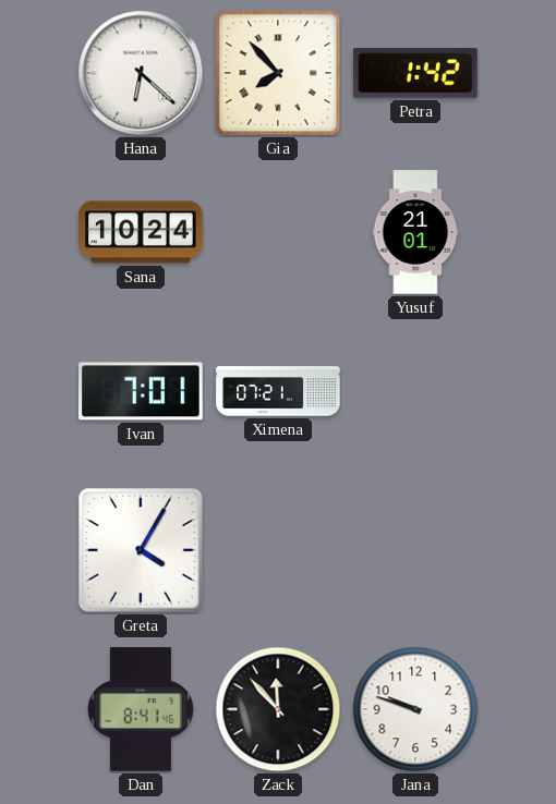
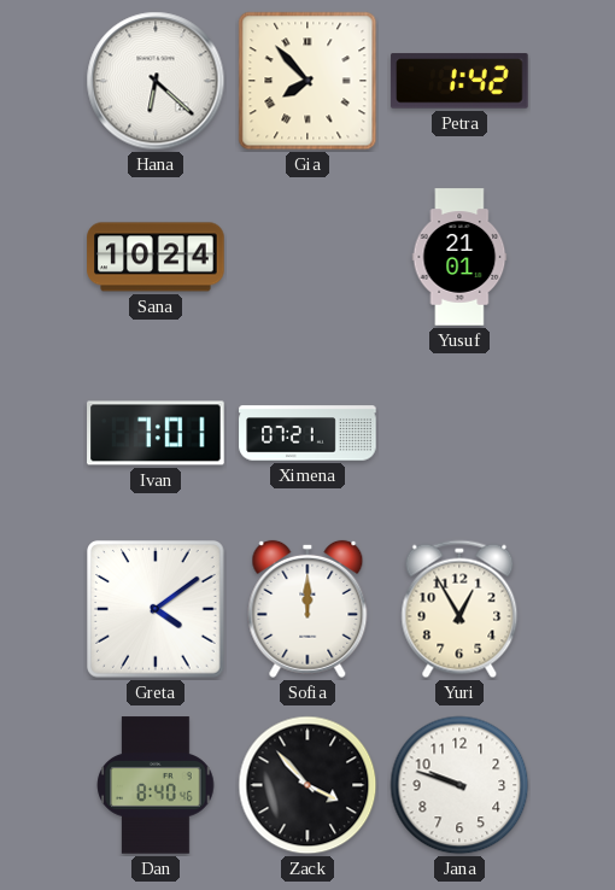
Greta: 4:05 -> 4:09
Sofia: none -> 12:00
Yuri: none -> 12:55
Dan: 8:41 -> 8:40
Zack: 11:53 -> 3:53
